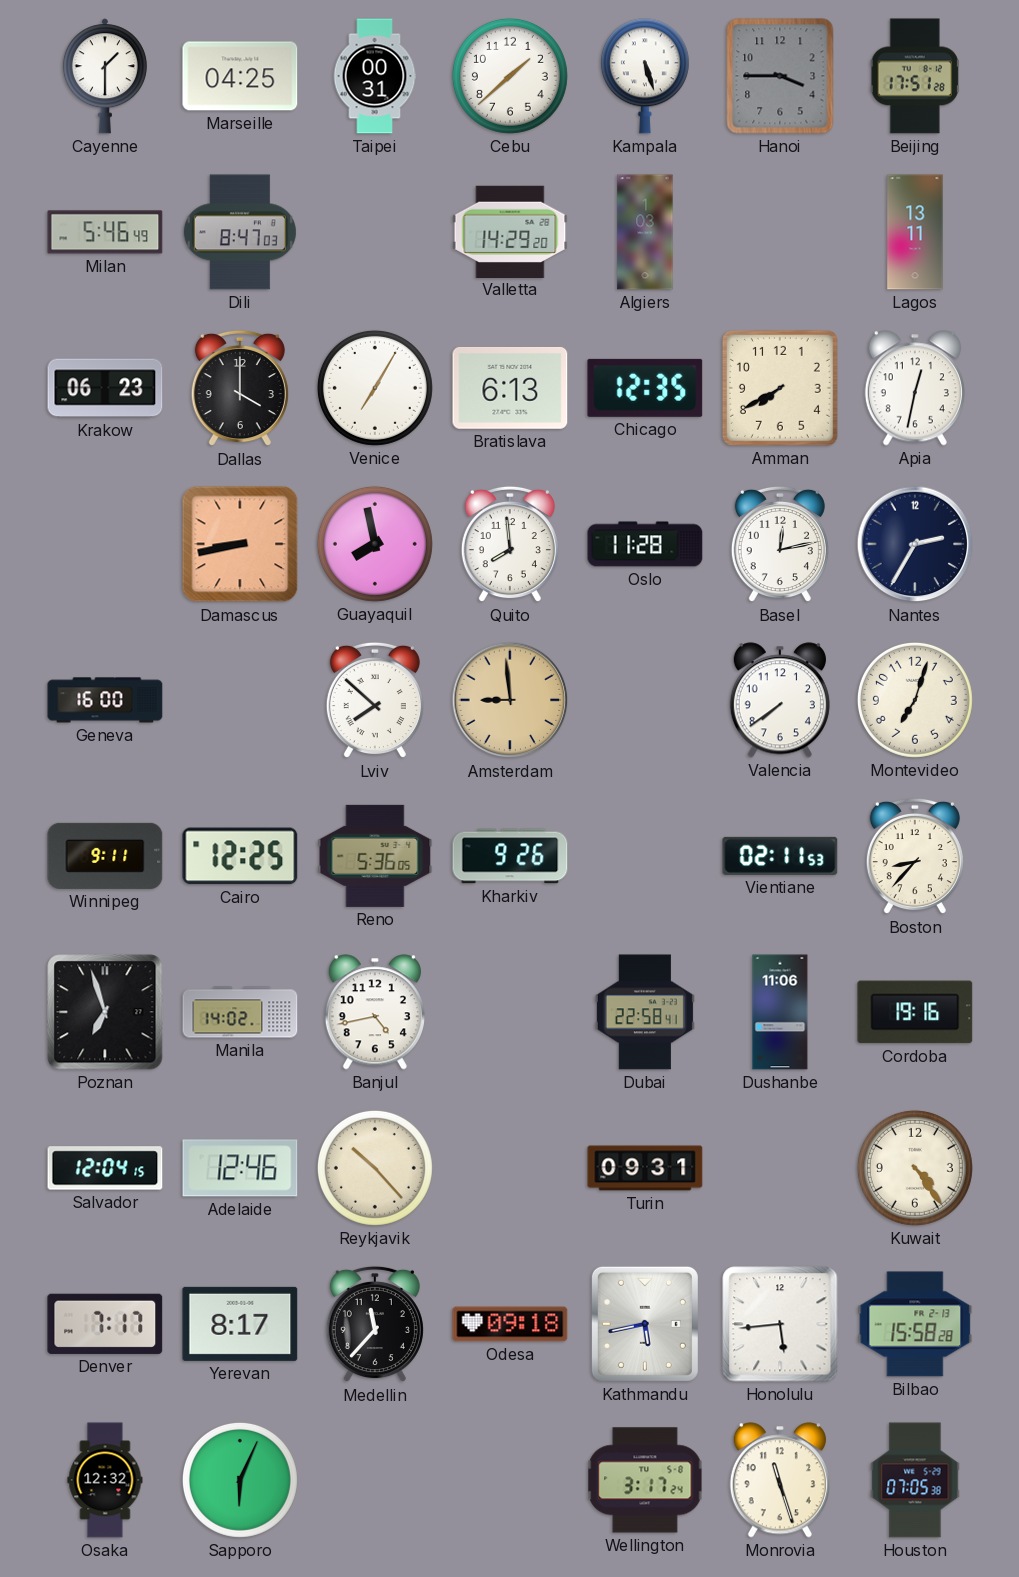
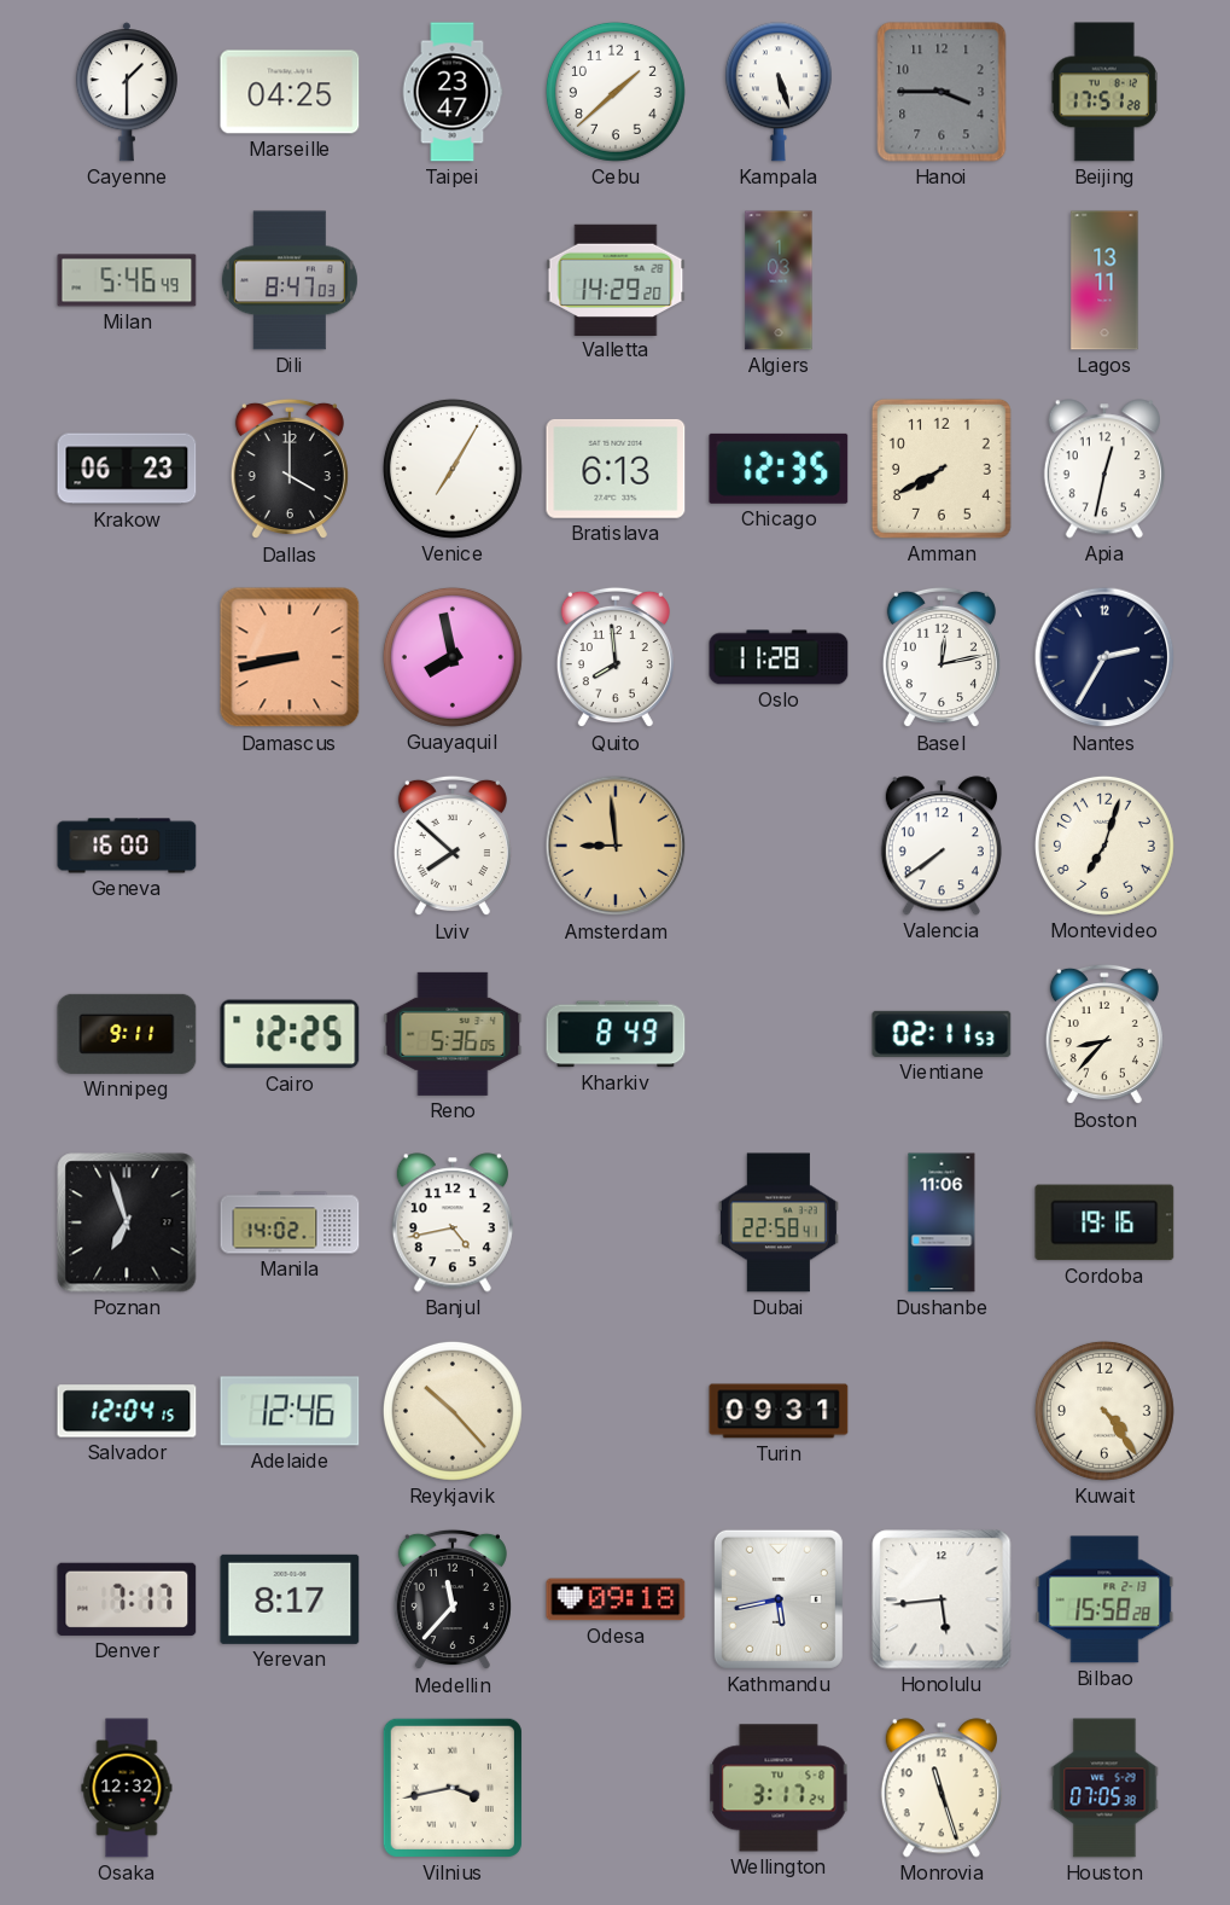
Taipei: 00:31 -> 23:47
Kharkiv: 9:26 -> 8:49
Sapporo: 6:04 -> none
Vilnius: none -> 3:43
